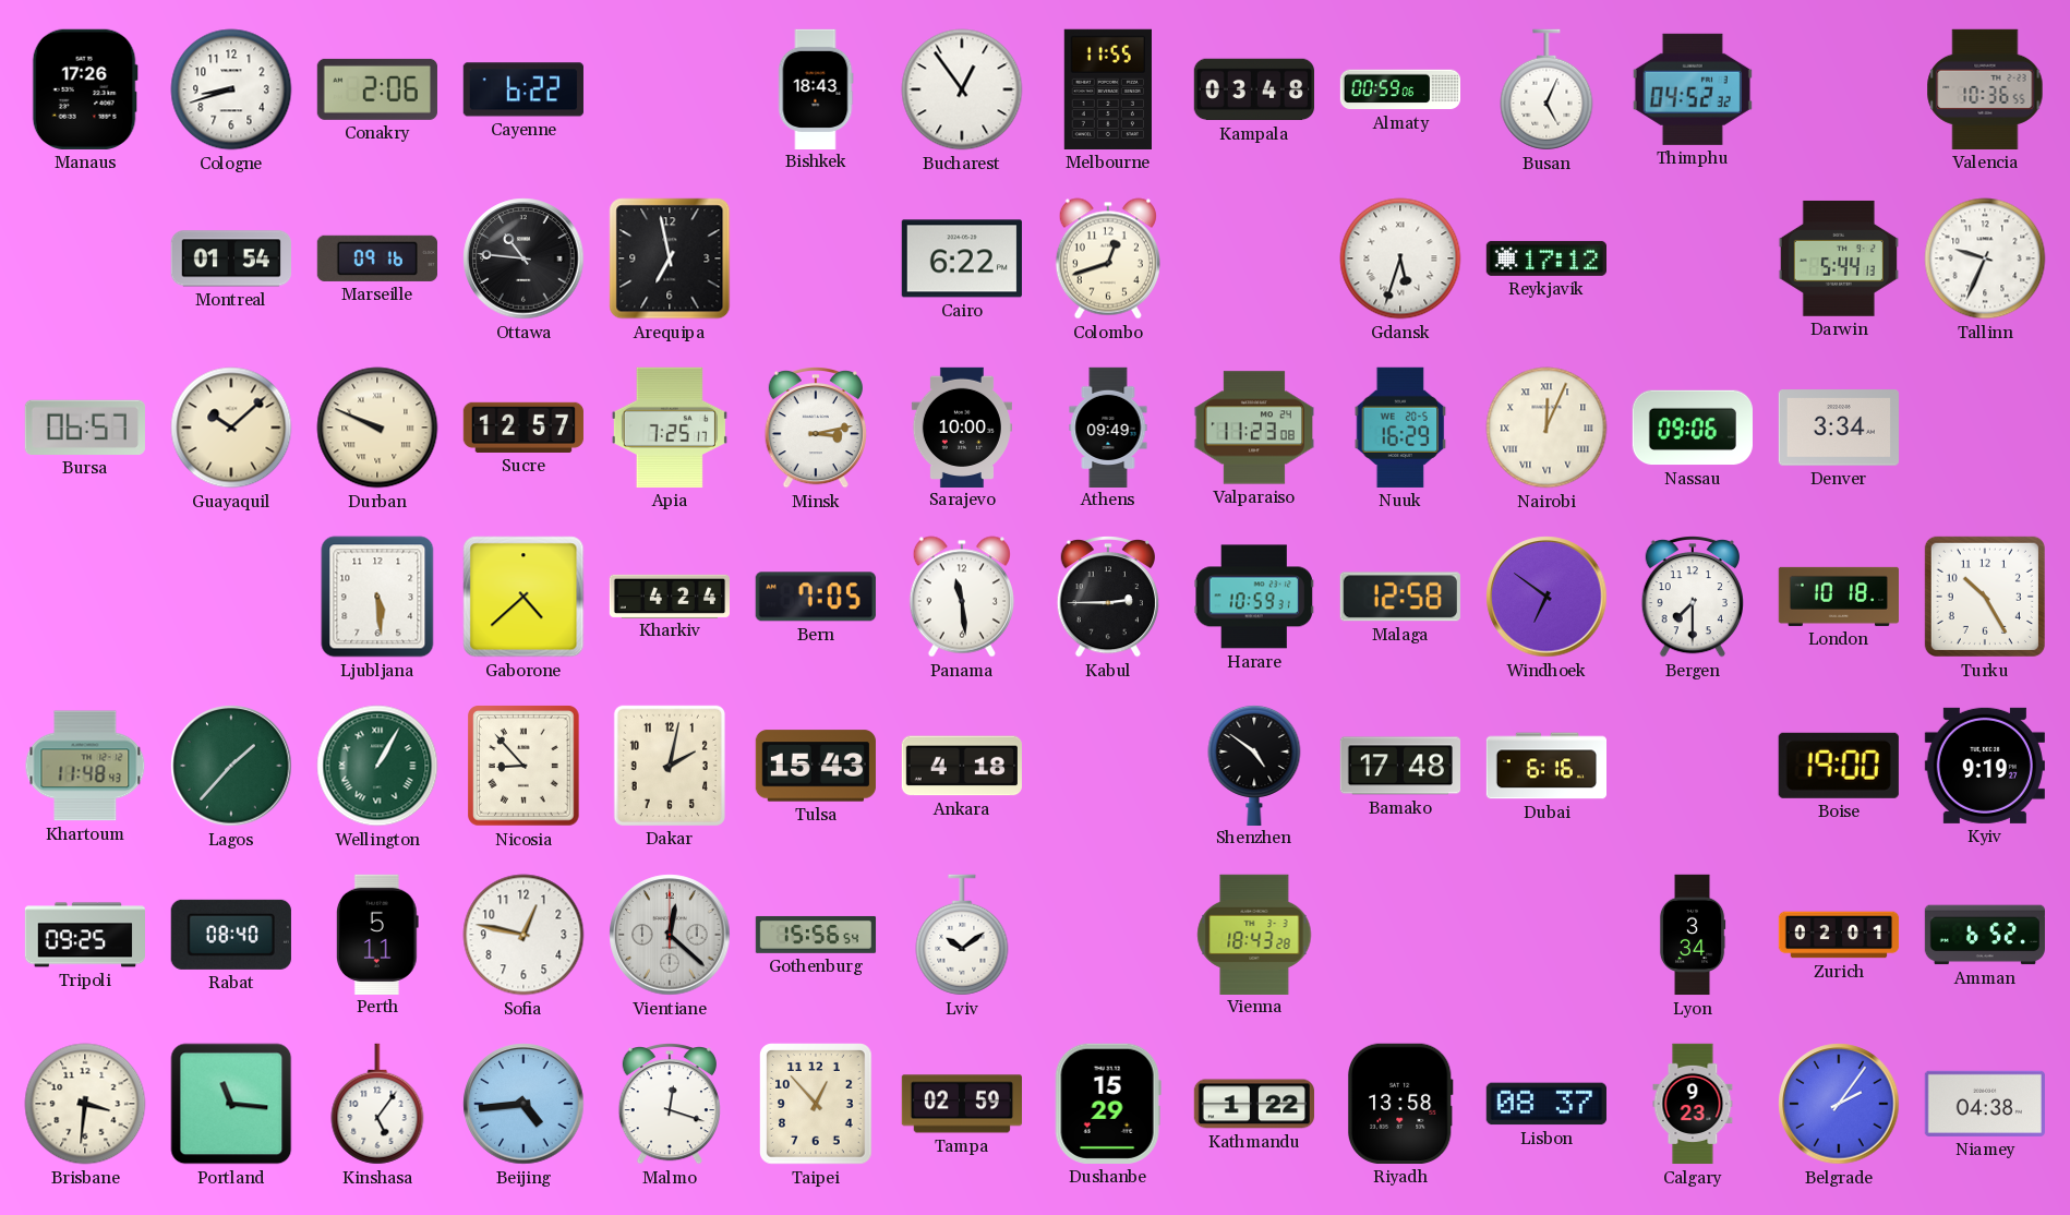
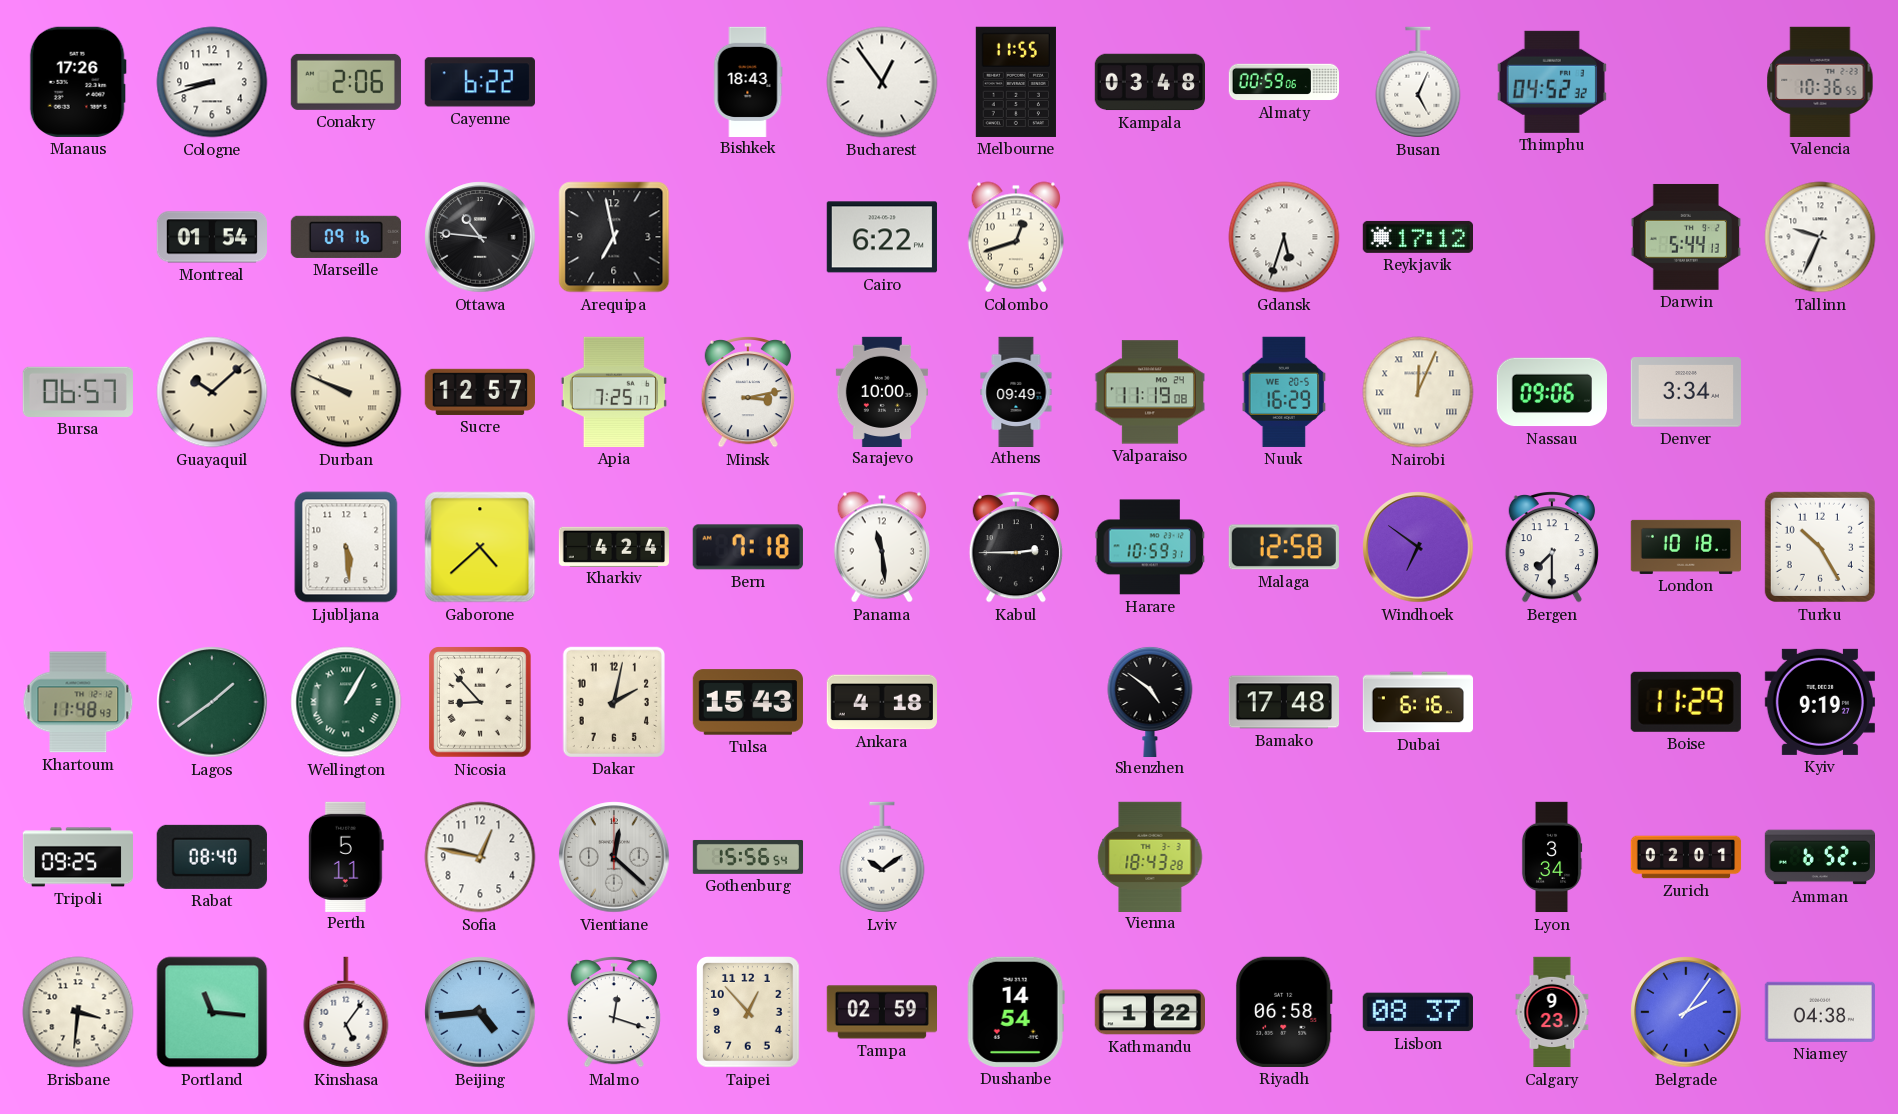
Valparaiso: 11:23 -> 11:19
Bern: 7:05 -> 7:18
Lagos: 1:37 -> 1:39
Boise: 19:00 -> 11:29
Dushanbe: 15:29 -> 14:54
Riyadh: 13:58 -> 06:58
